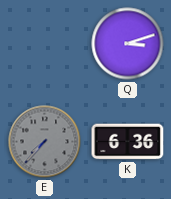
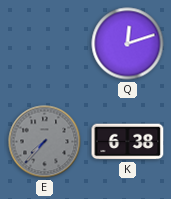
Q: 3:12 -> 12:12
K: 6:36 -> 6:38
